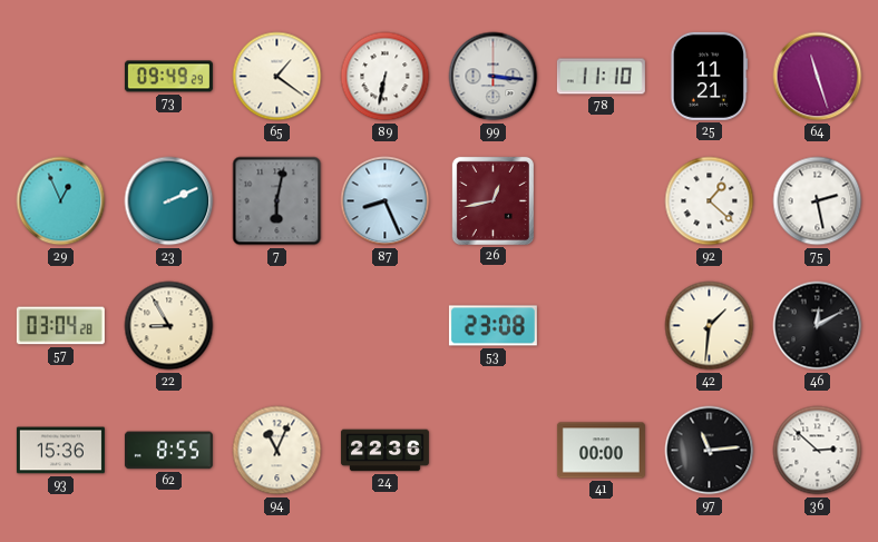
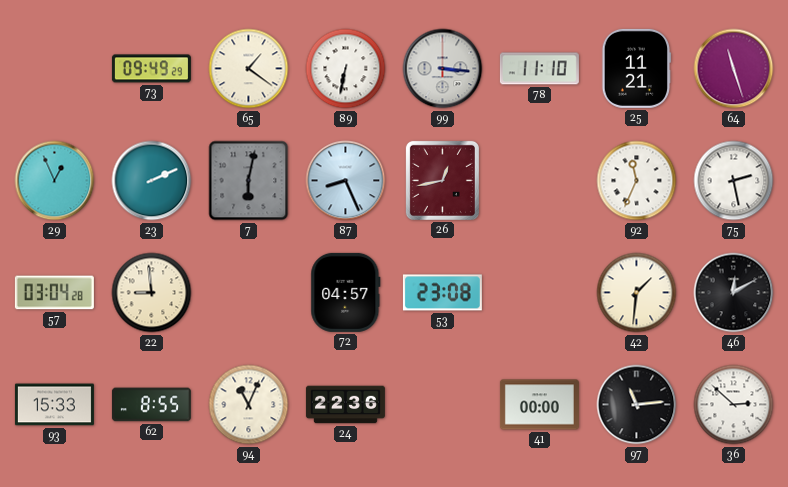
92: 1:22 -> 11:34
22: 8:55 -> 8:59
72: none -> 04:57
93: 15:36 -> 15:33
